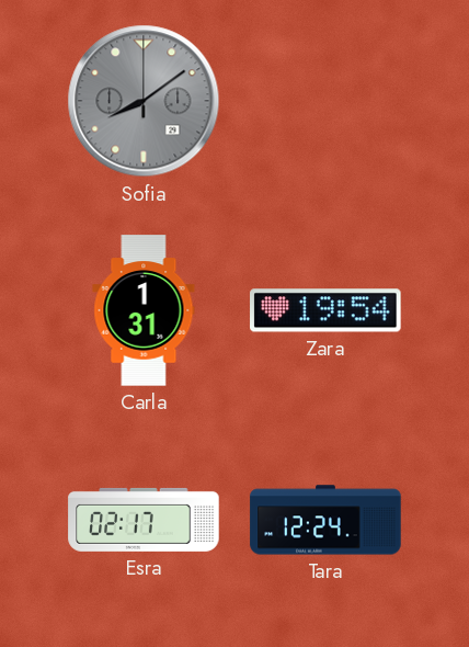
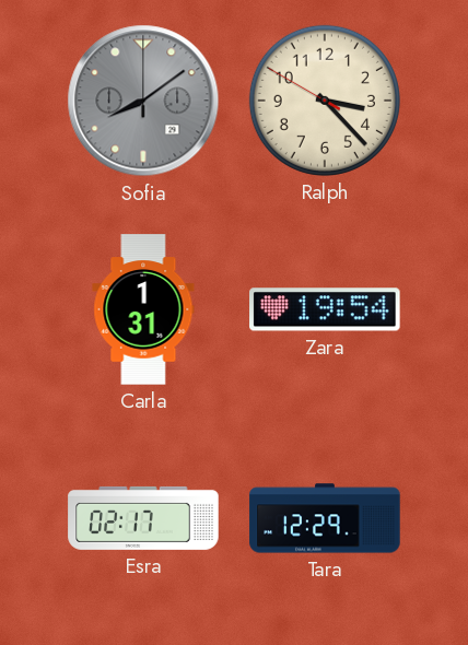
Ralph: none -> 3:22
Tara: 12:24 -> 12:29
